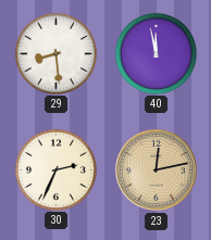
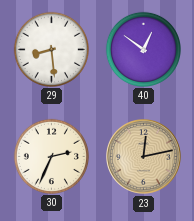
40: 11:58 -> 12:51
